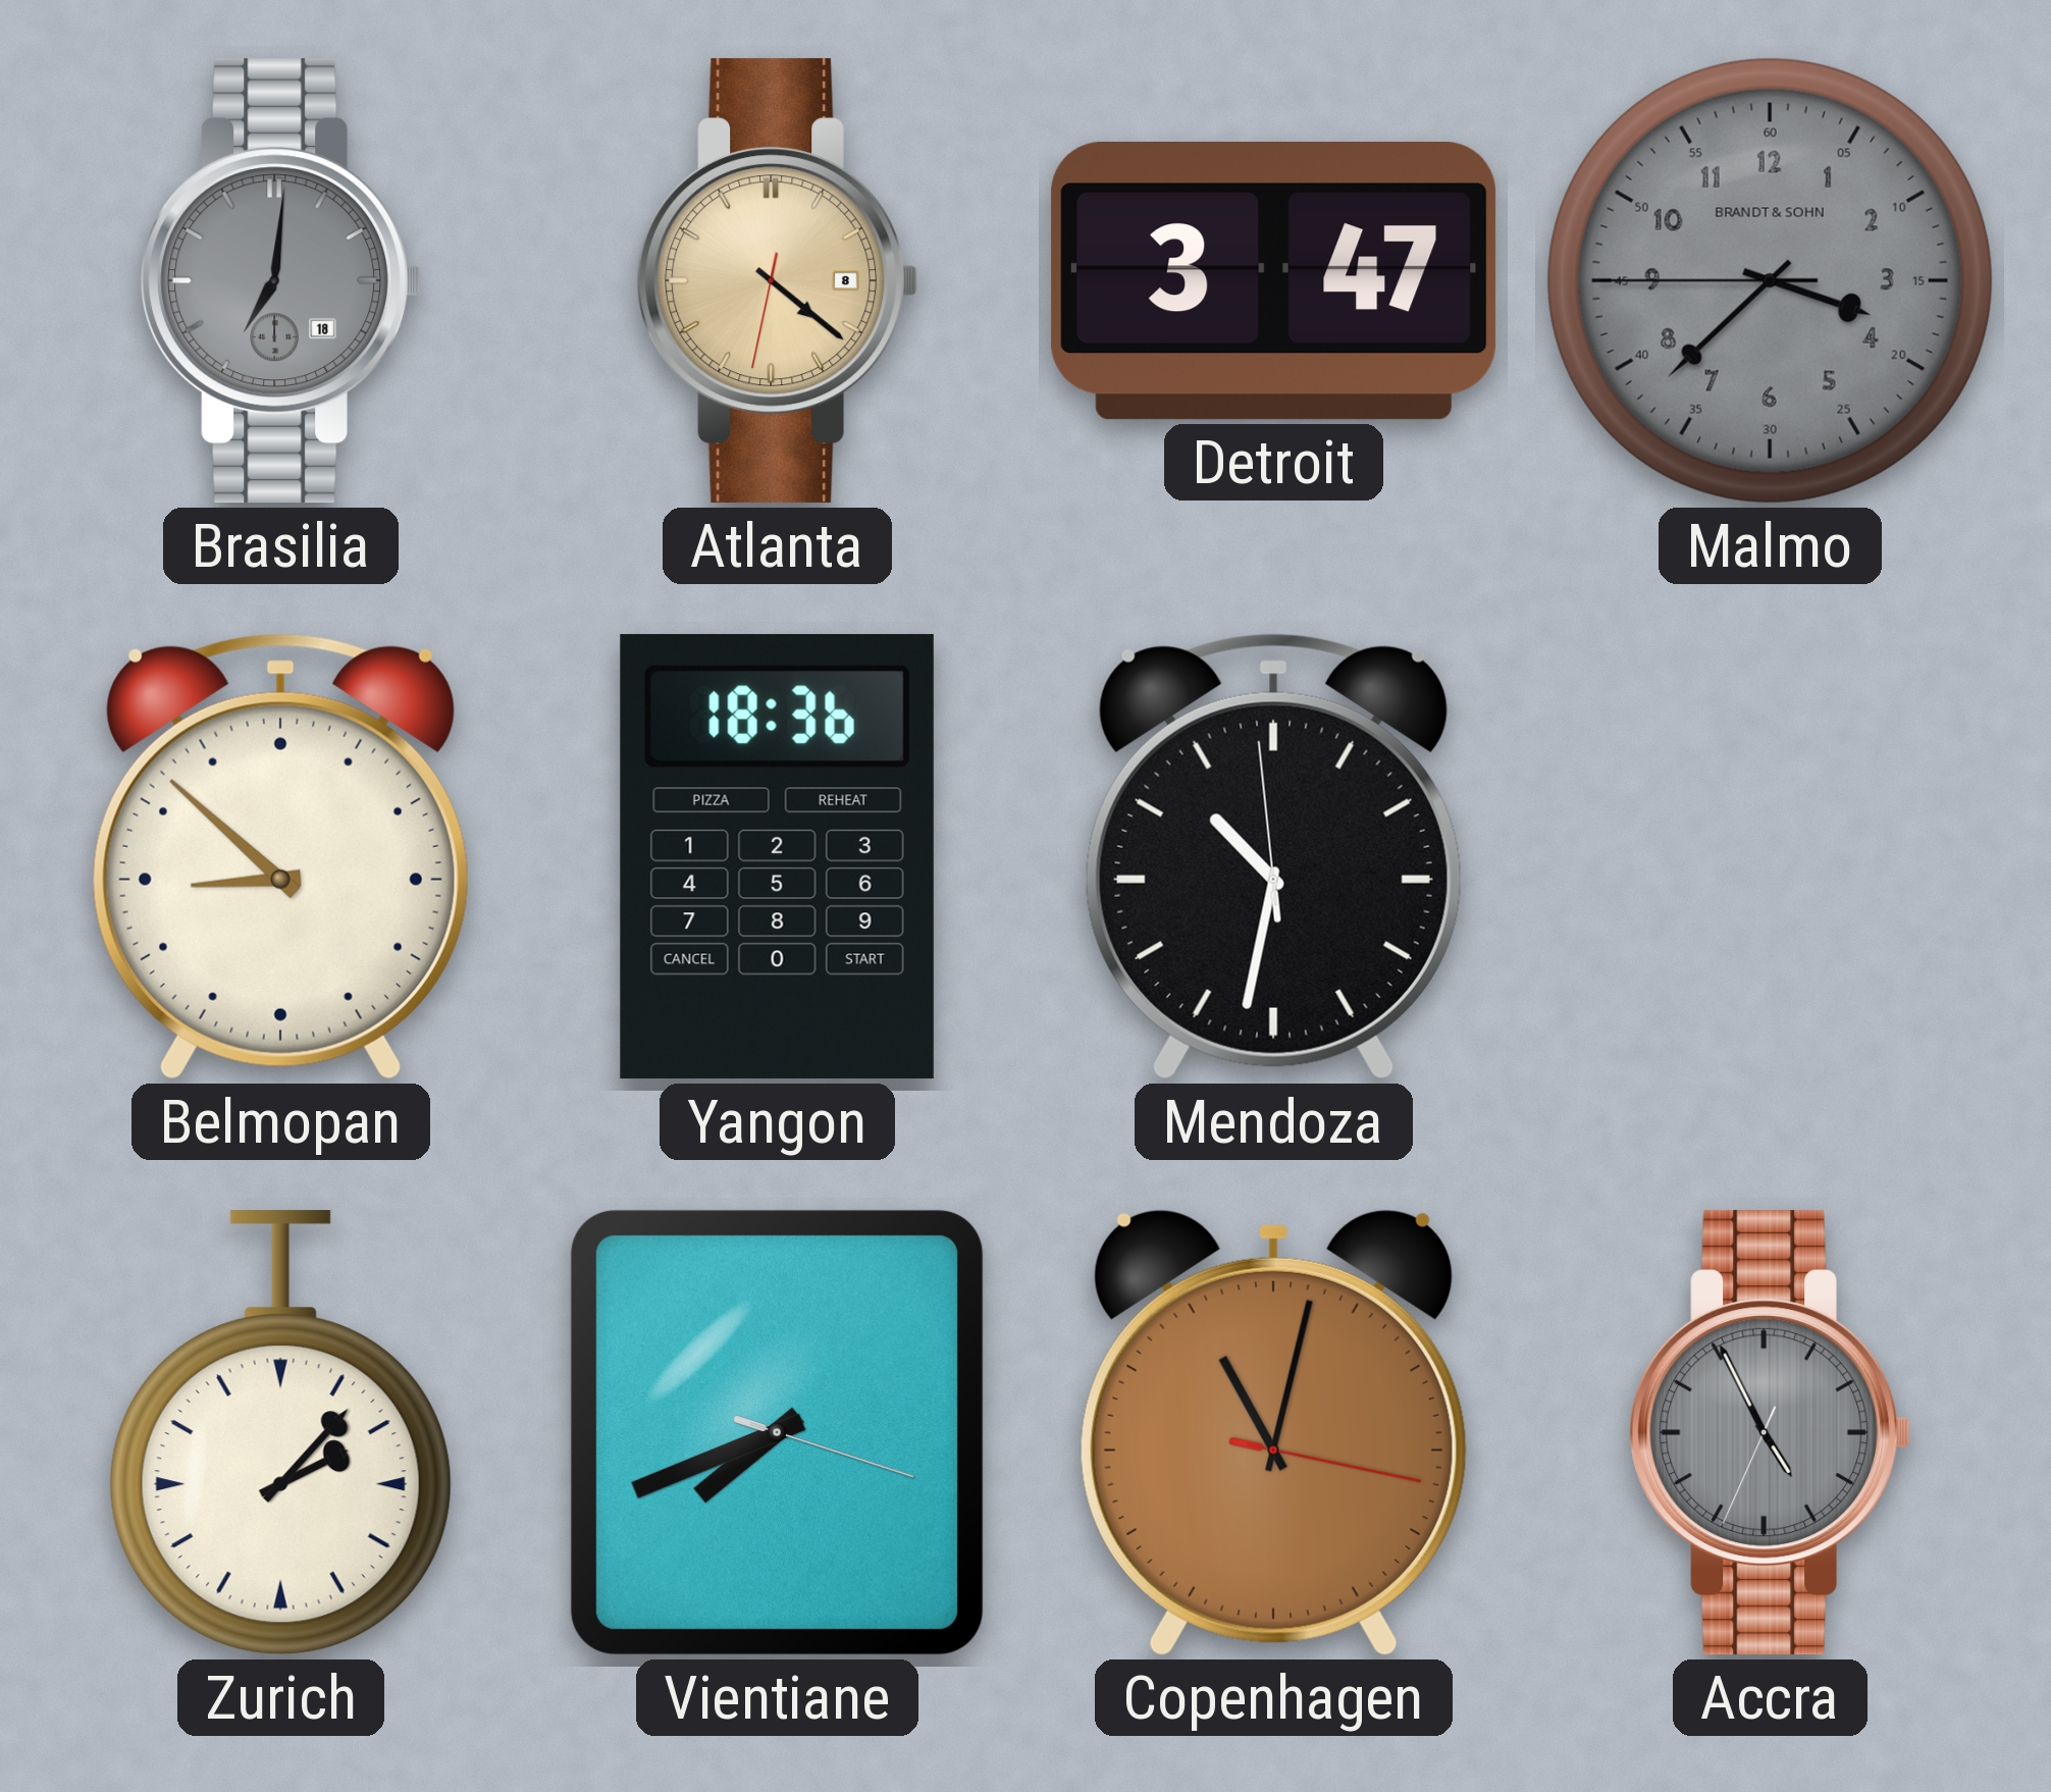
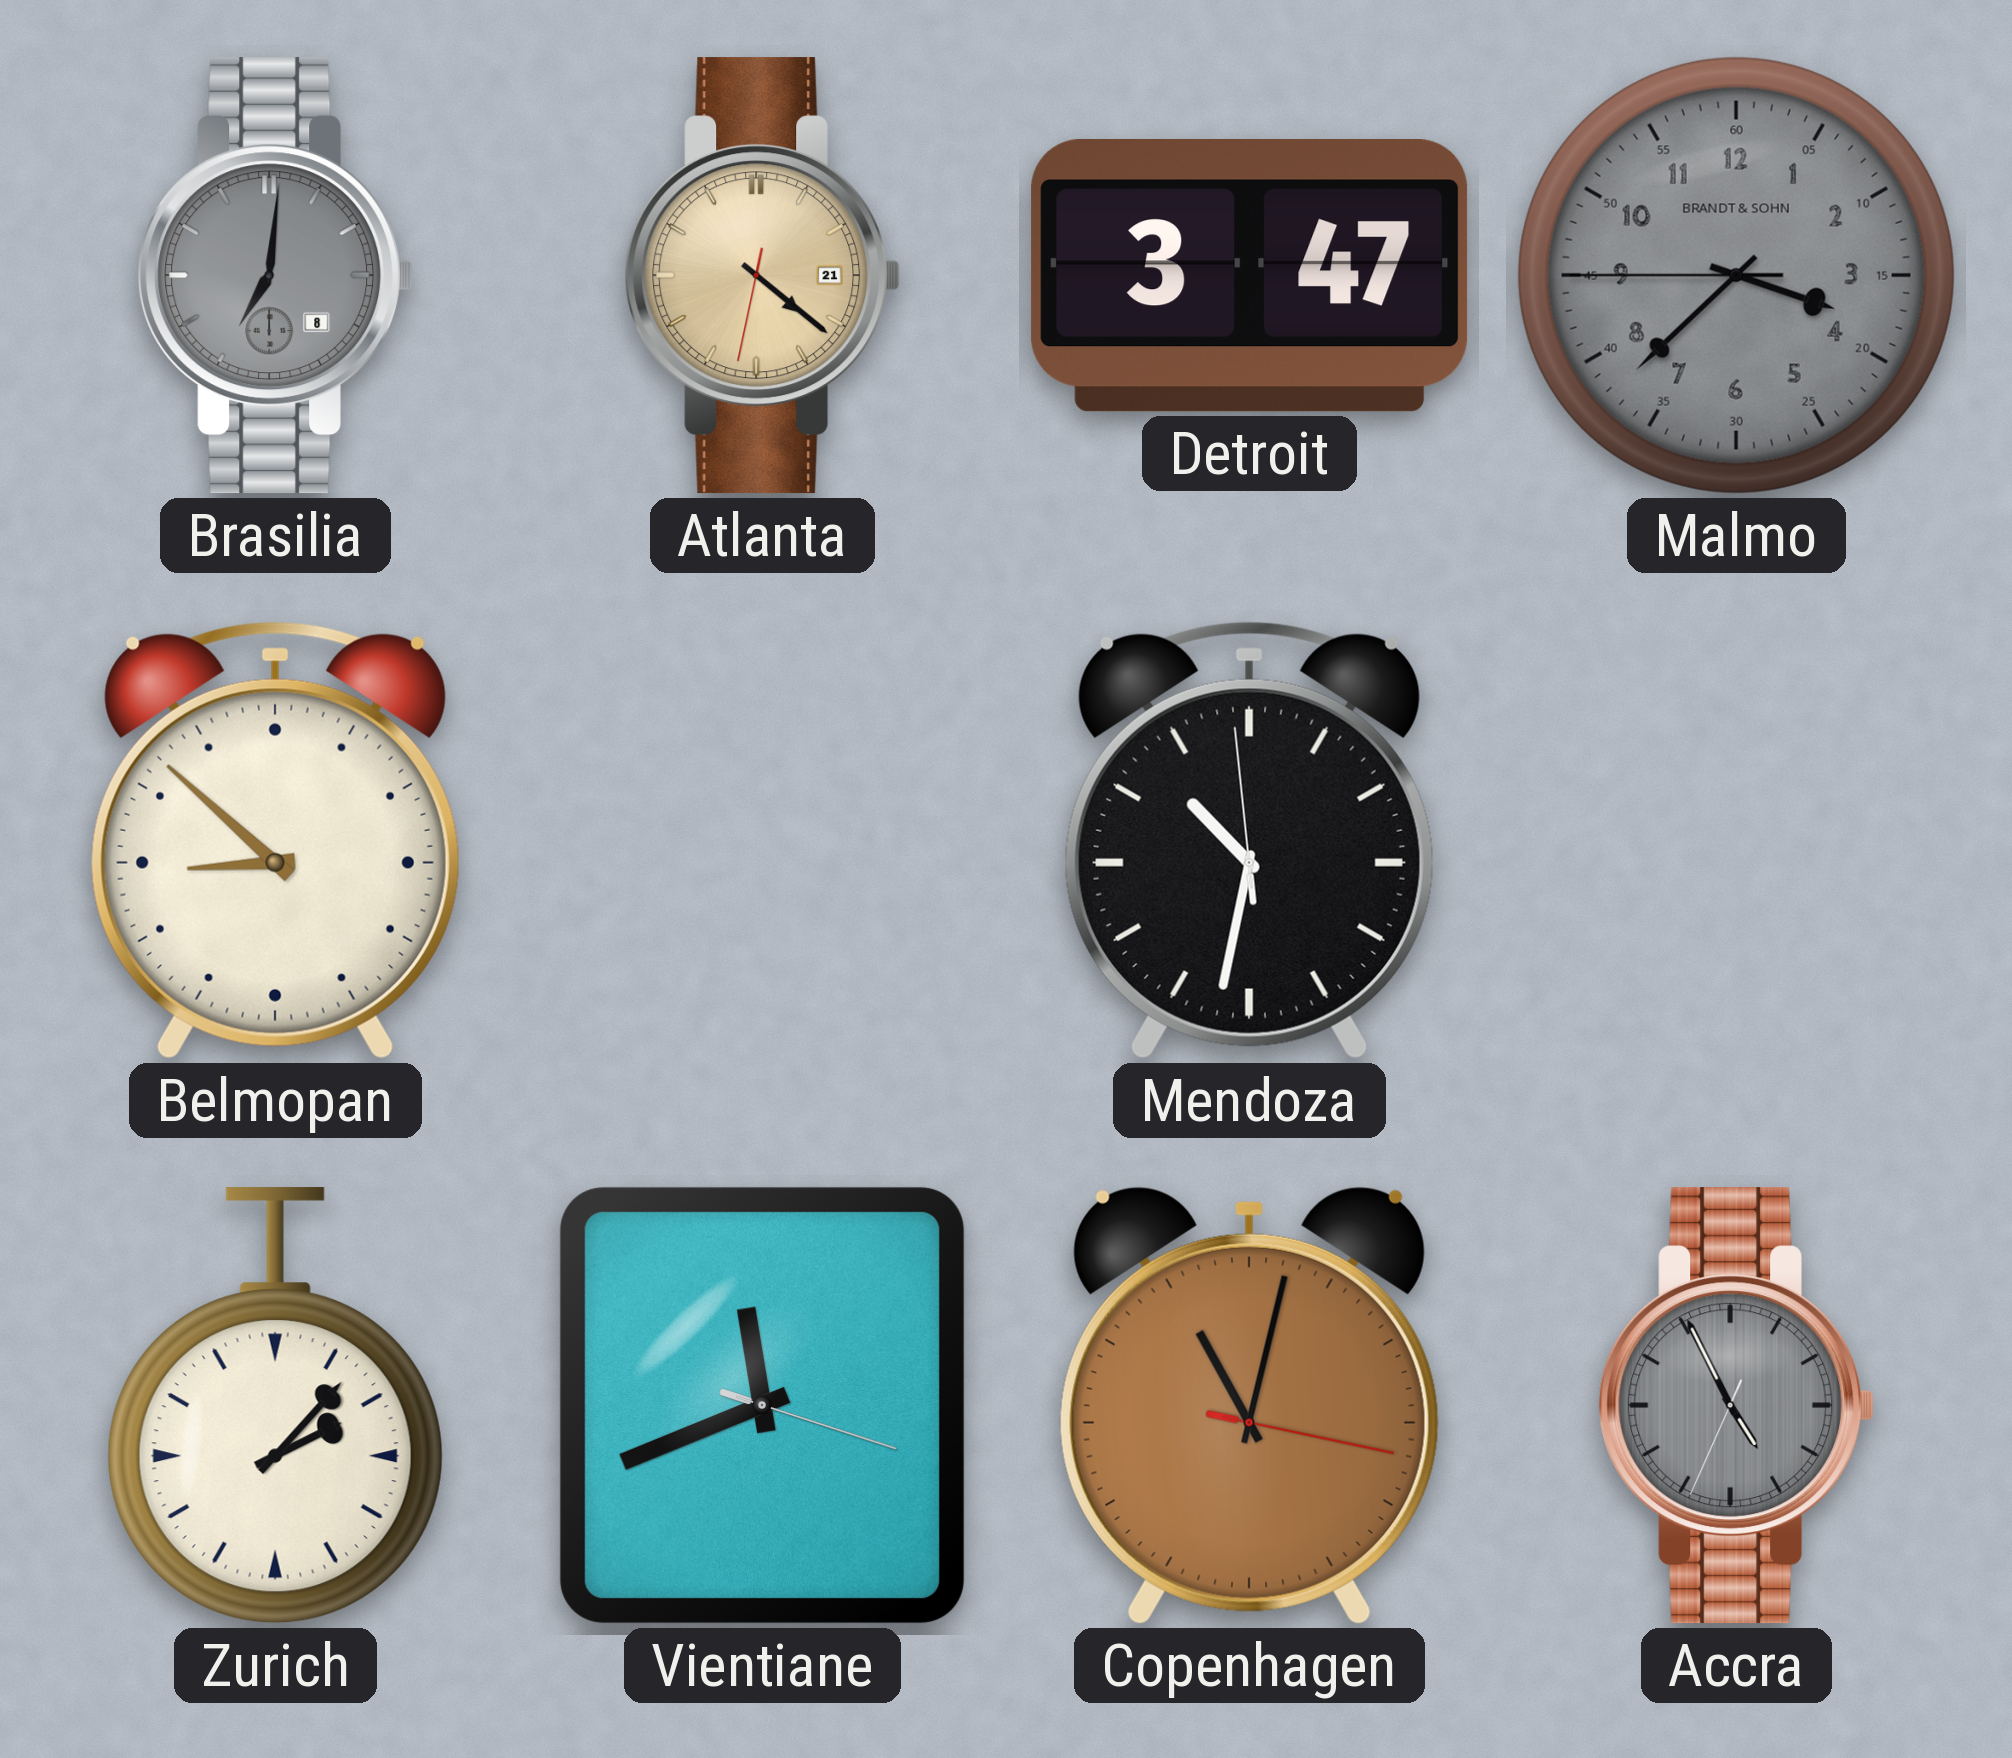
Brasilia date: 18 -> 8
Atlanta date: 8 -> 21
Yangon: 18:36 -> none
Vientiane: 7:41 -> 11:41
